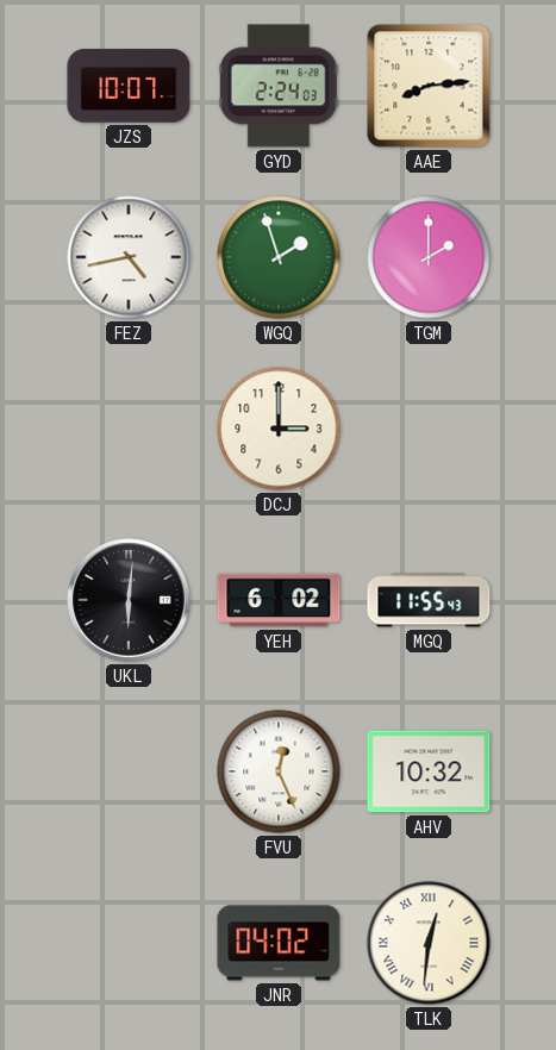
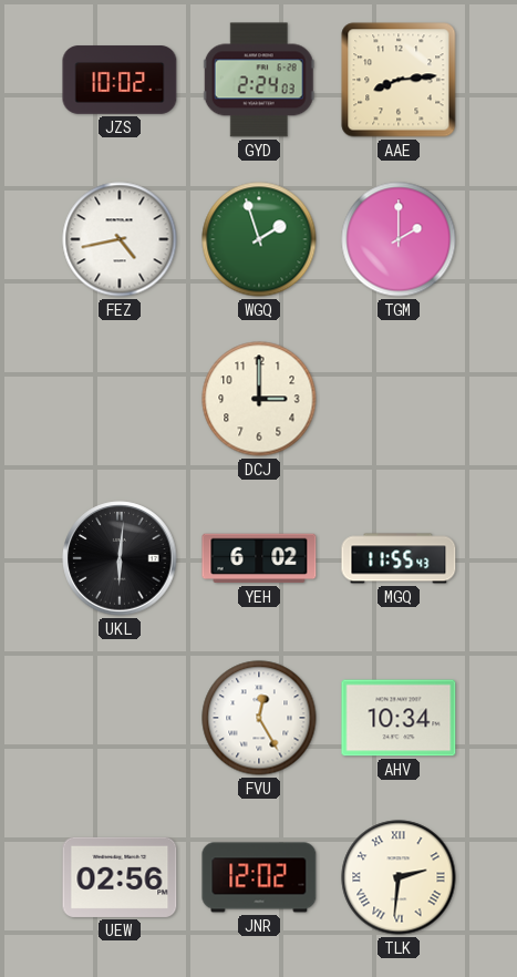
JZS: 10:07 -> 10:02
FVU: 12:26 -> 12:25
AHV: 10:32 -> 10:34
UEW: none -> 02:56
JNR: 04:02 -> 12:02
TLK: 12:31 -> 2:31
